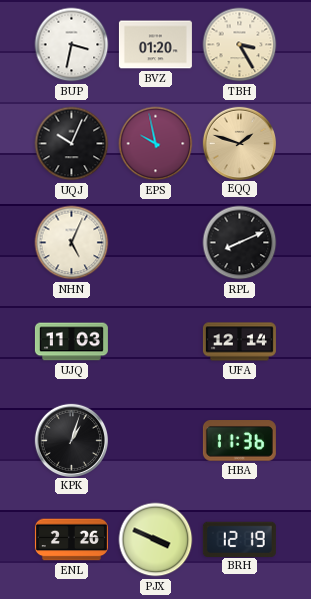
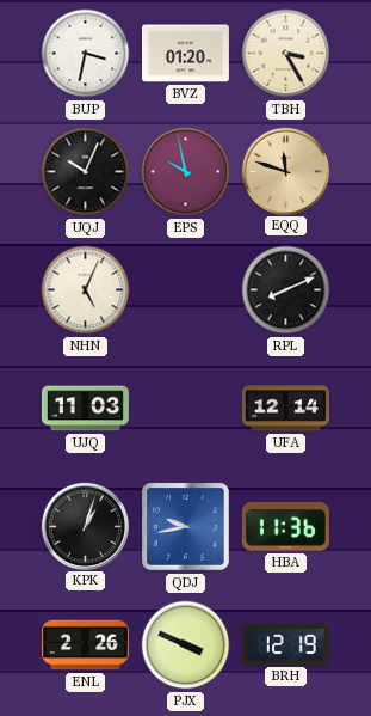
EQQ: 1:48 -> 11:48
QDJ: none -> 9:43
